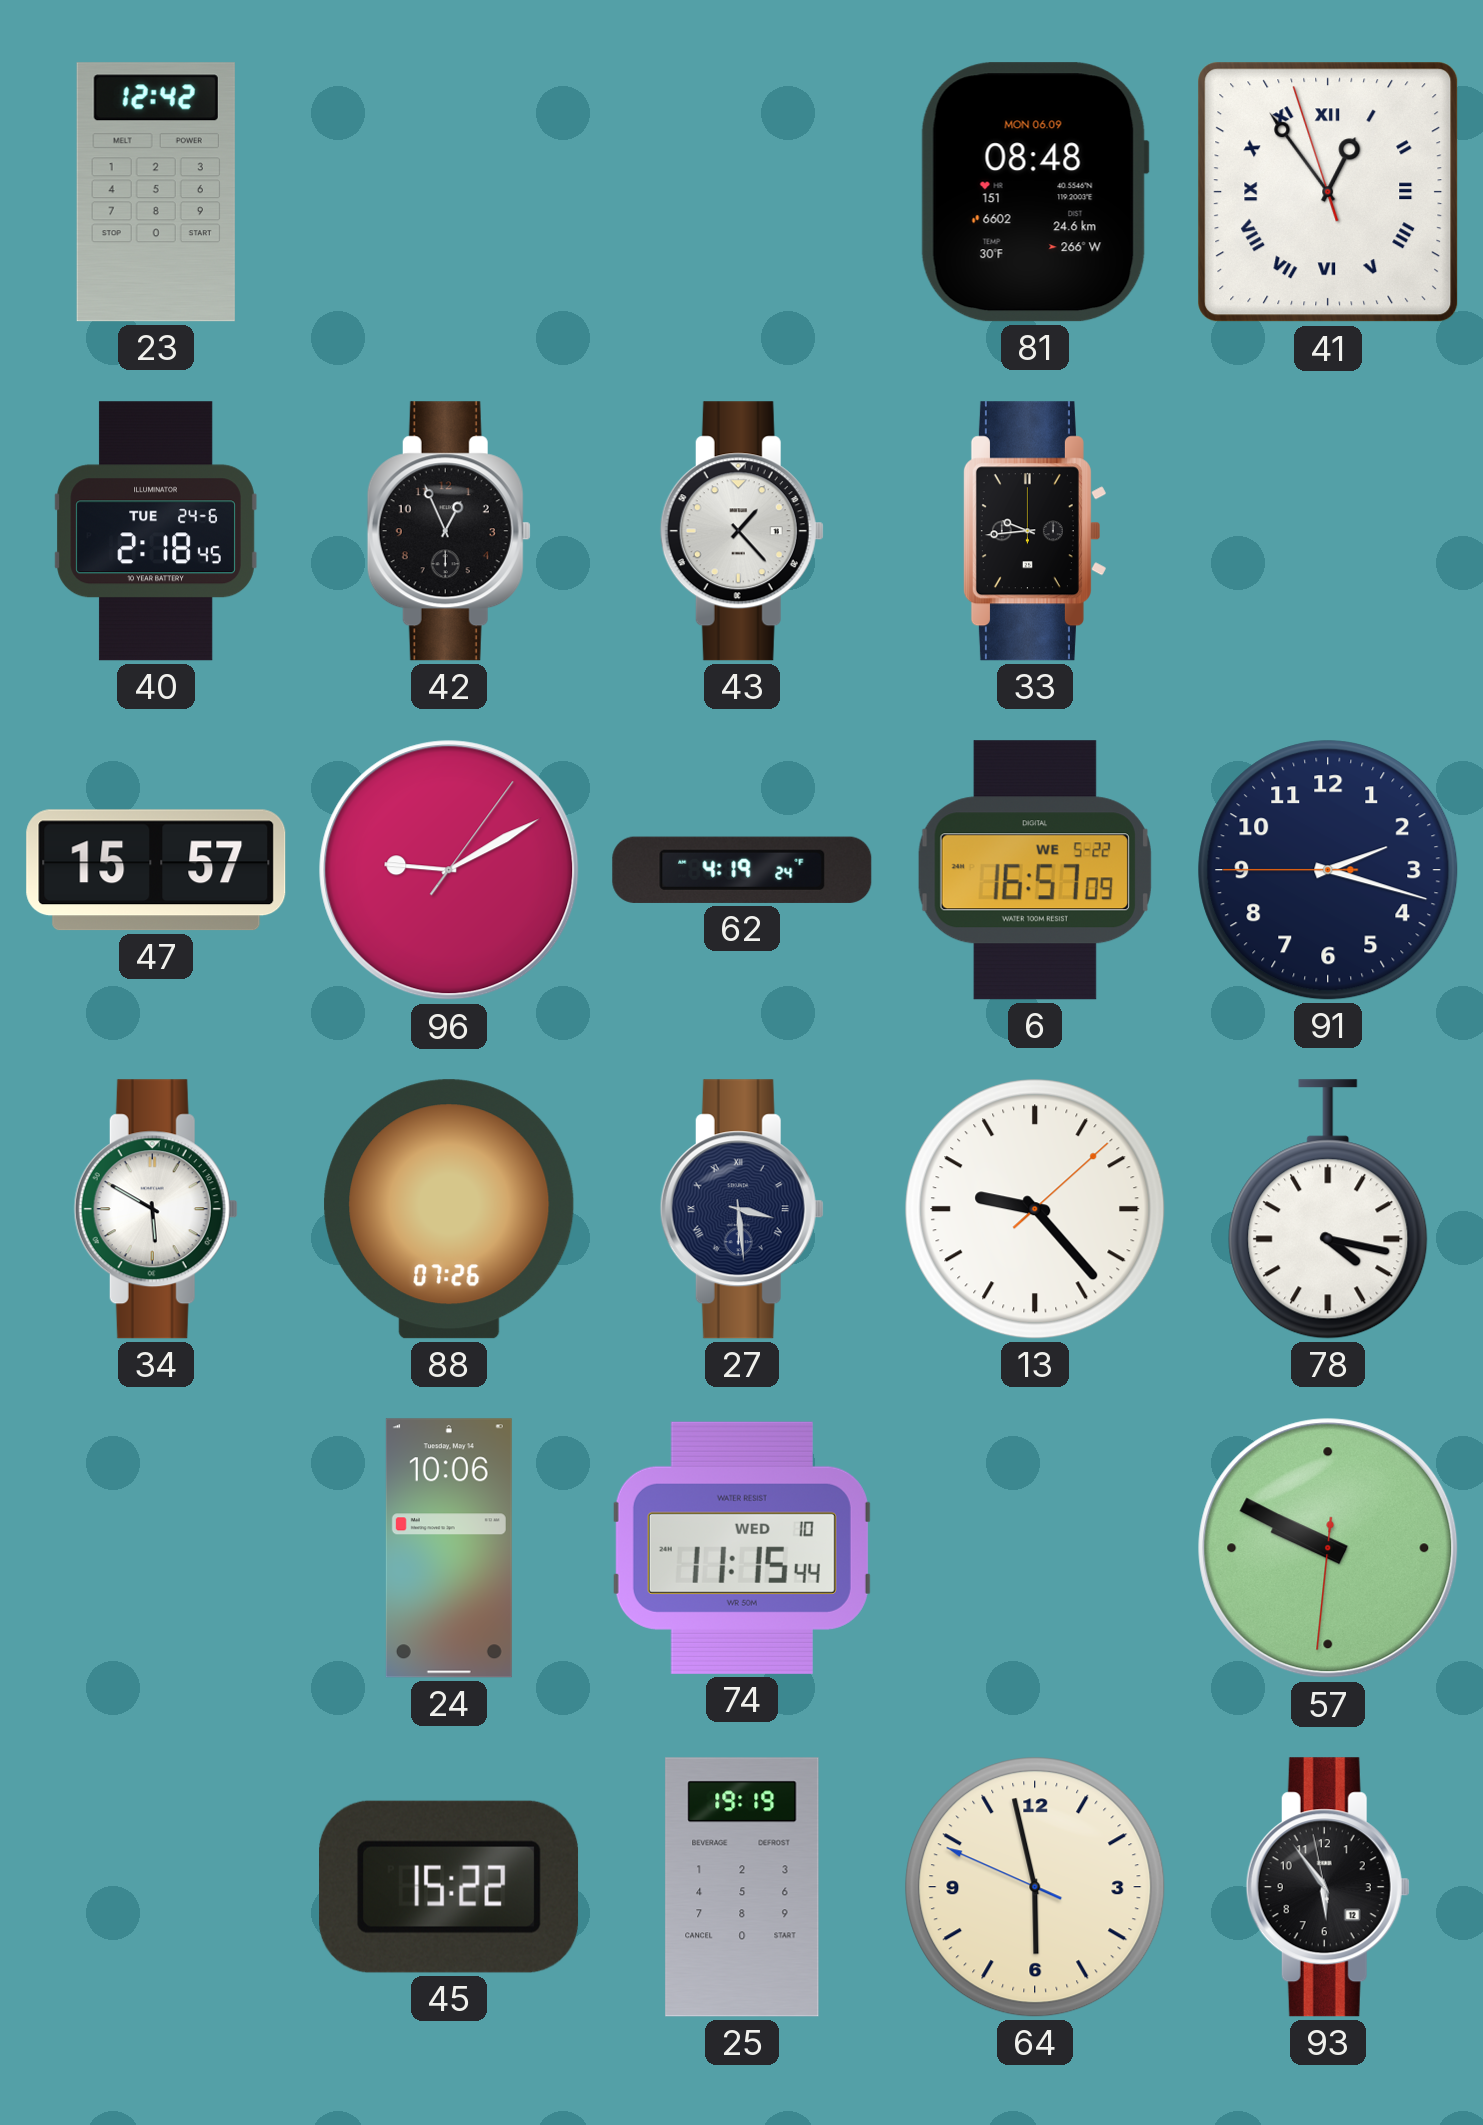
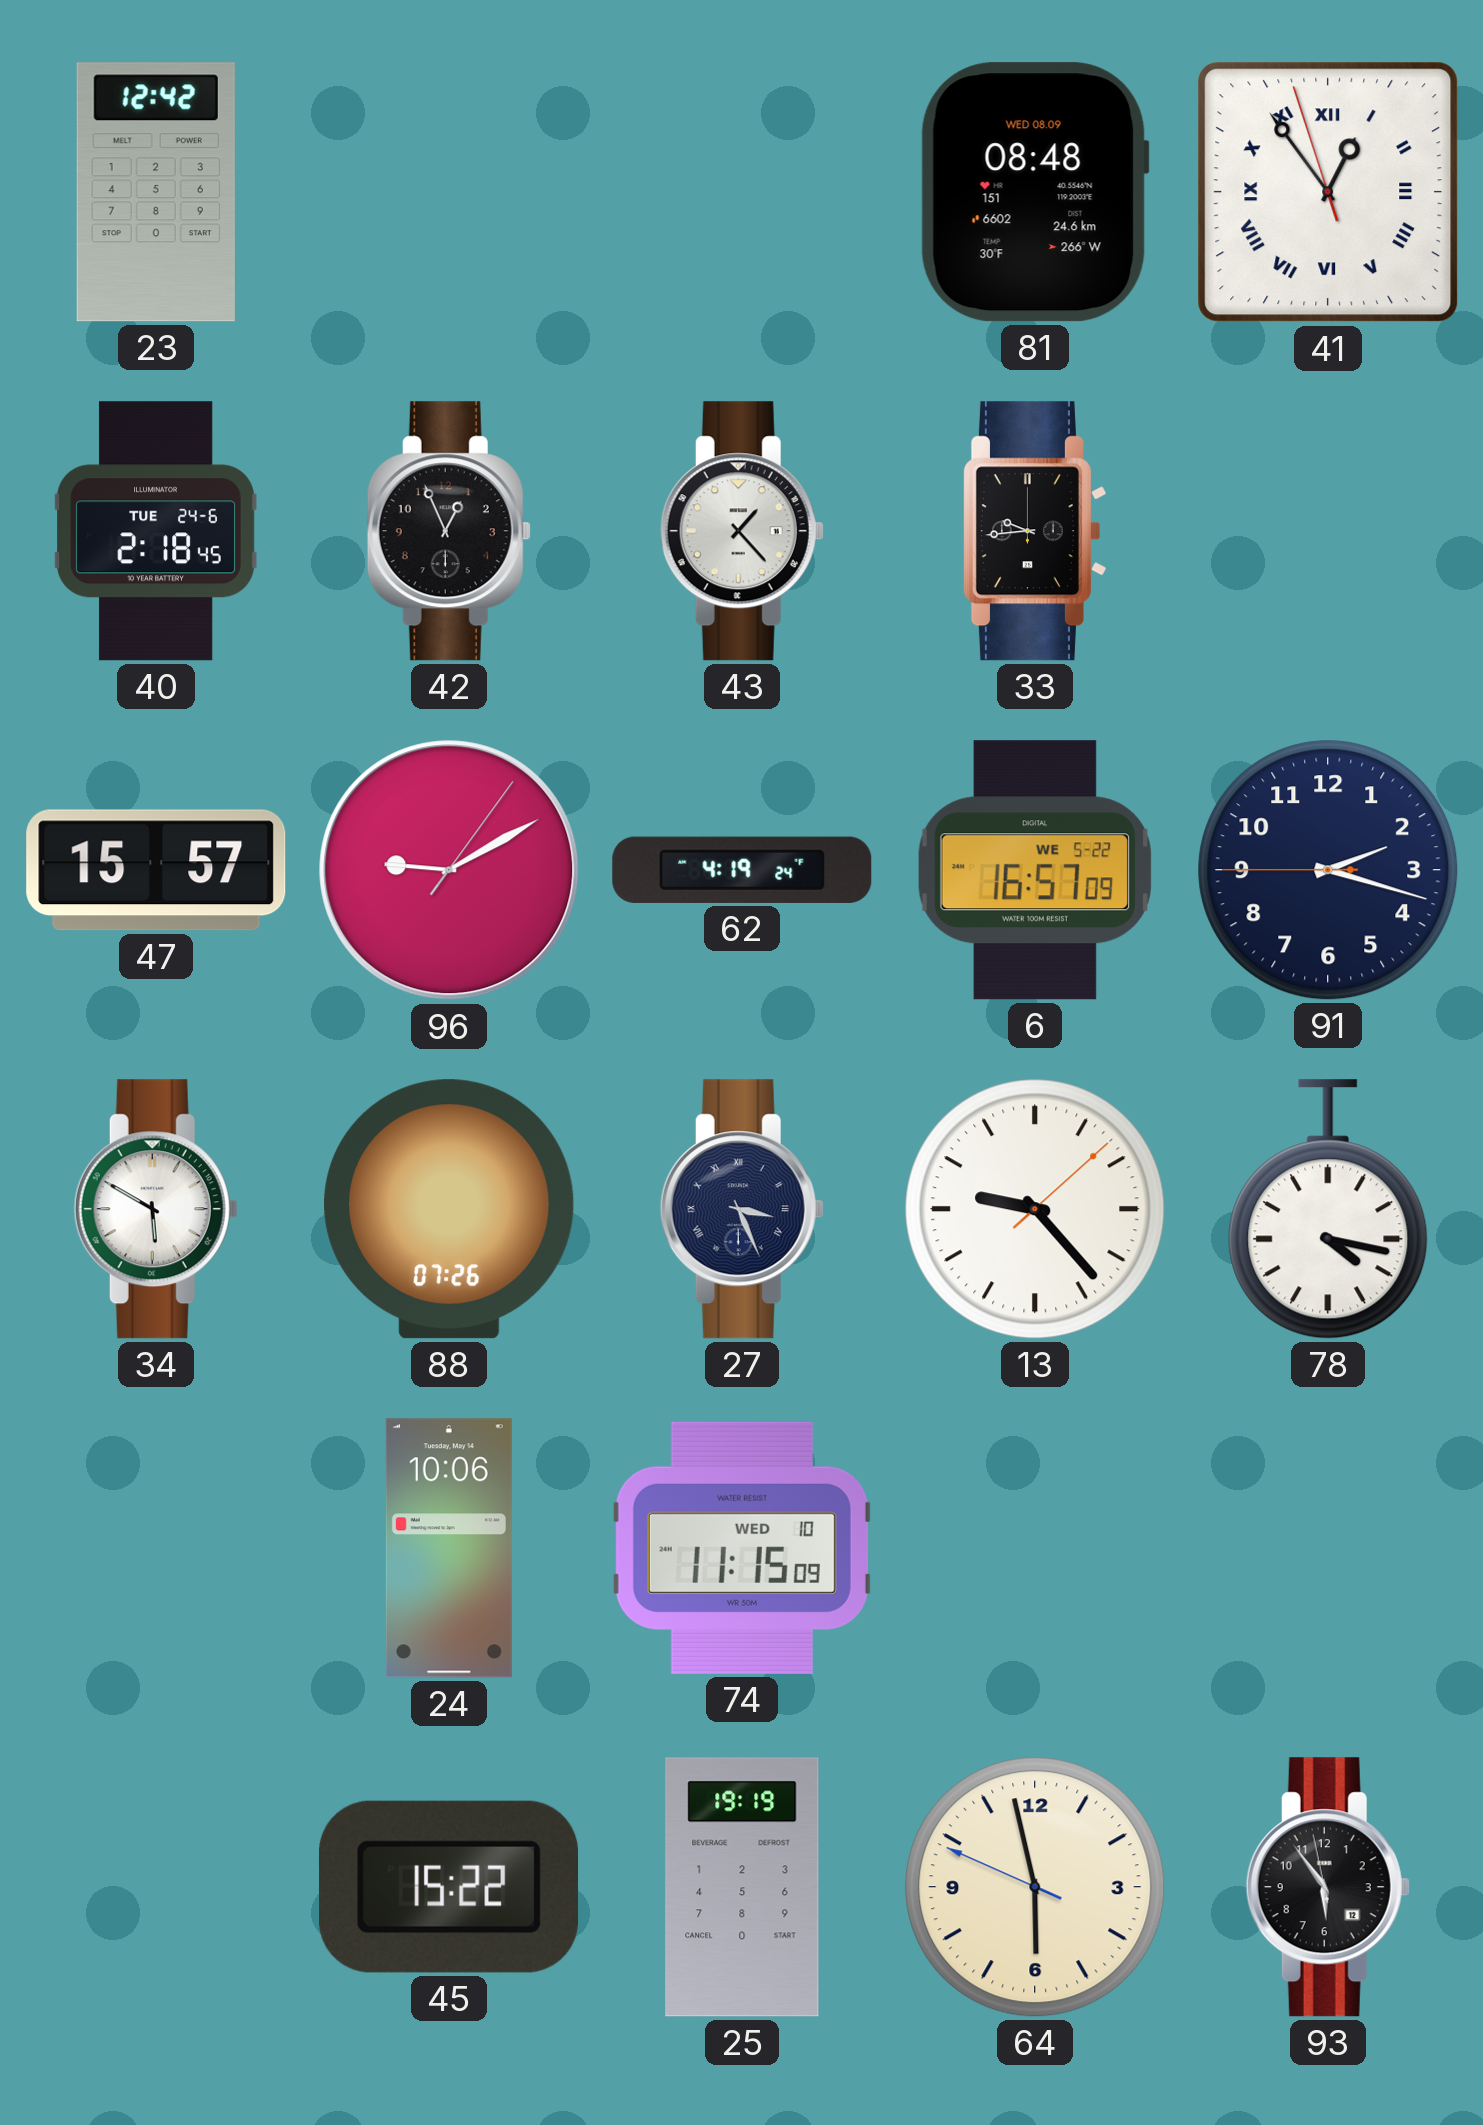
81 date: MON 06.09 -> WED 08.09
27: 3:29 -> 3:26
74: 11:15:44 -> 11:15:09
57: 9:49 -> none
